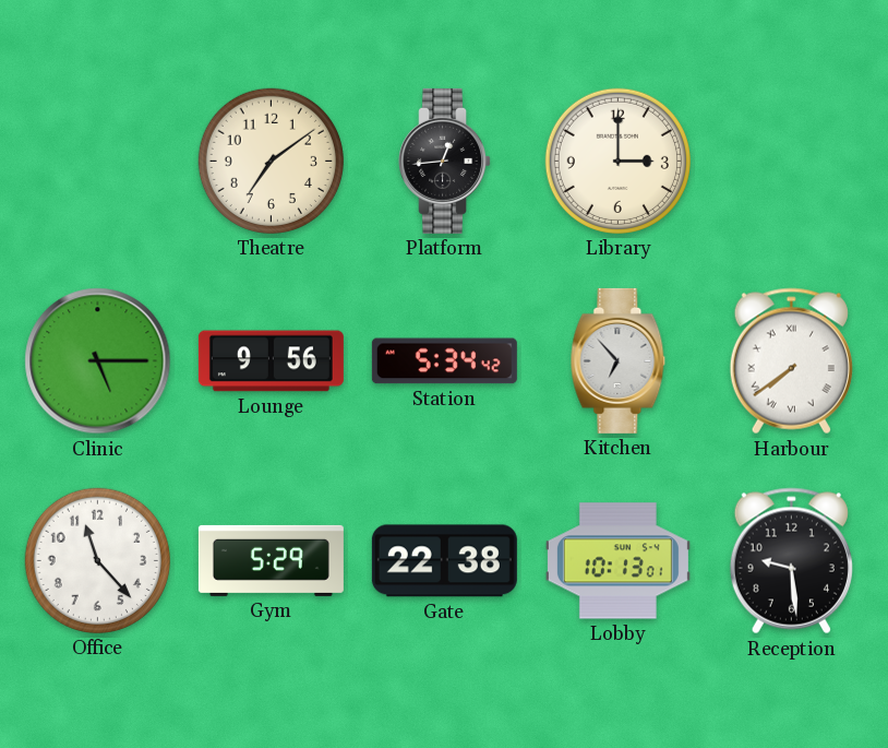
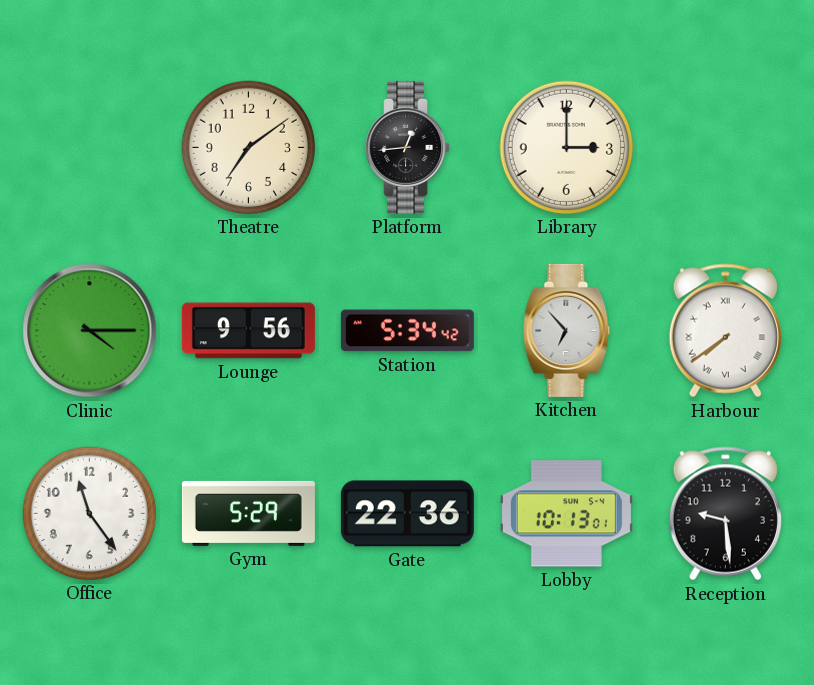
Clinic: 5:15 -> 4:15
Office: 11:23 -> 11:24
Gate: 22:38 -> 22:36
